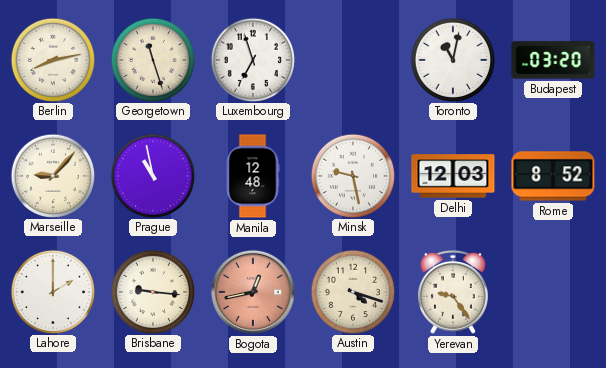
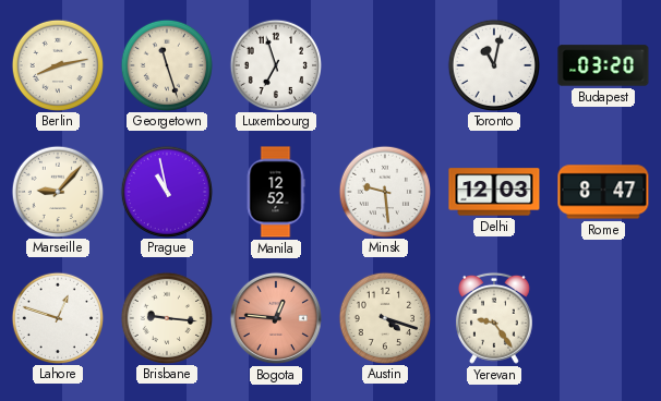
Manila: 12:48 -> 12:52
Minsk: 9:28 -> 9:29
Rome: 8:52 -> 8:47
Lahore: 2:00 -> 12:48
Bogota: 12:43 -> 12:46
